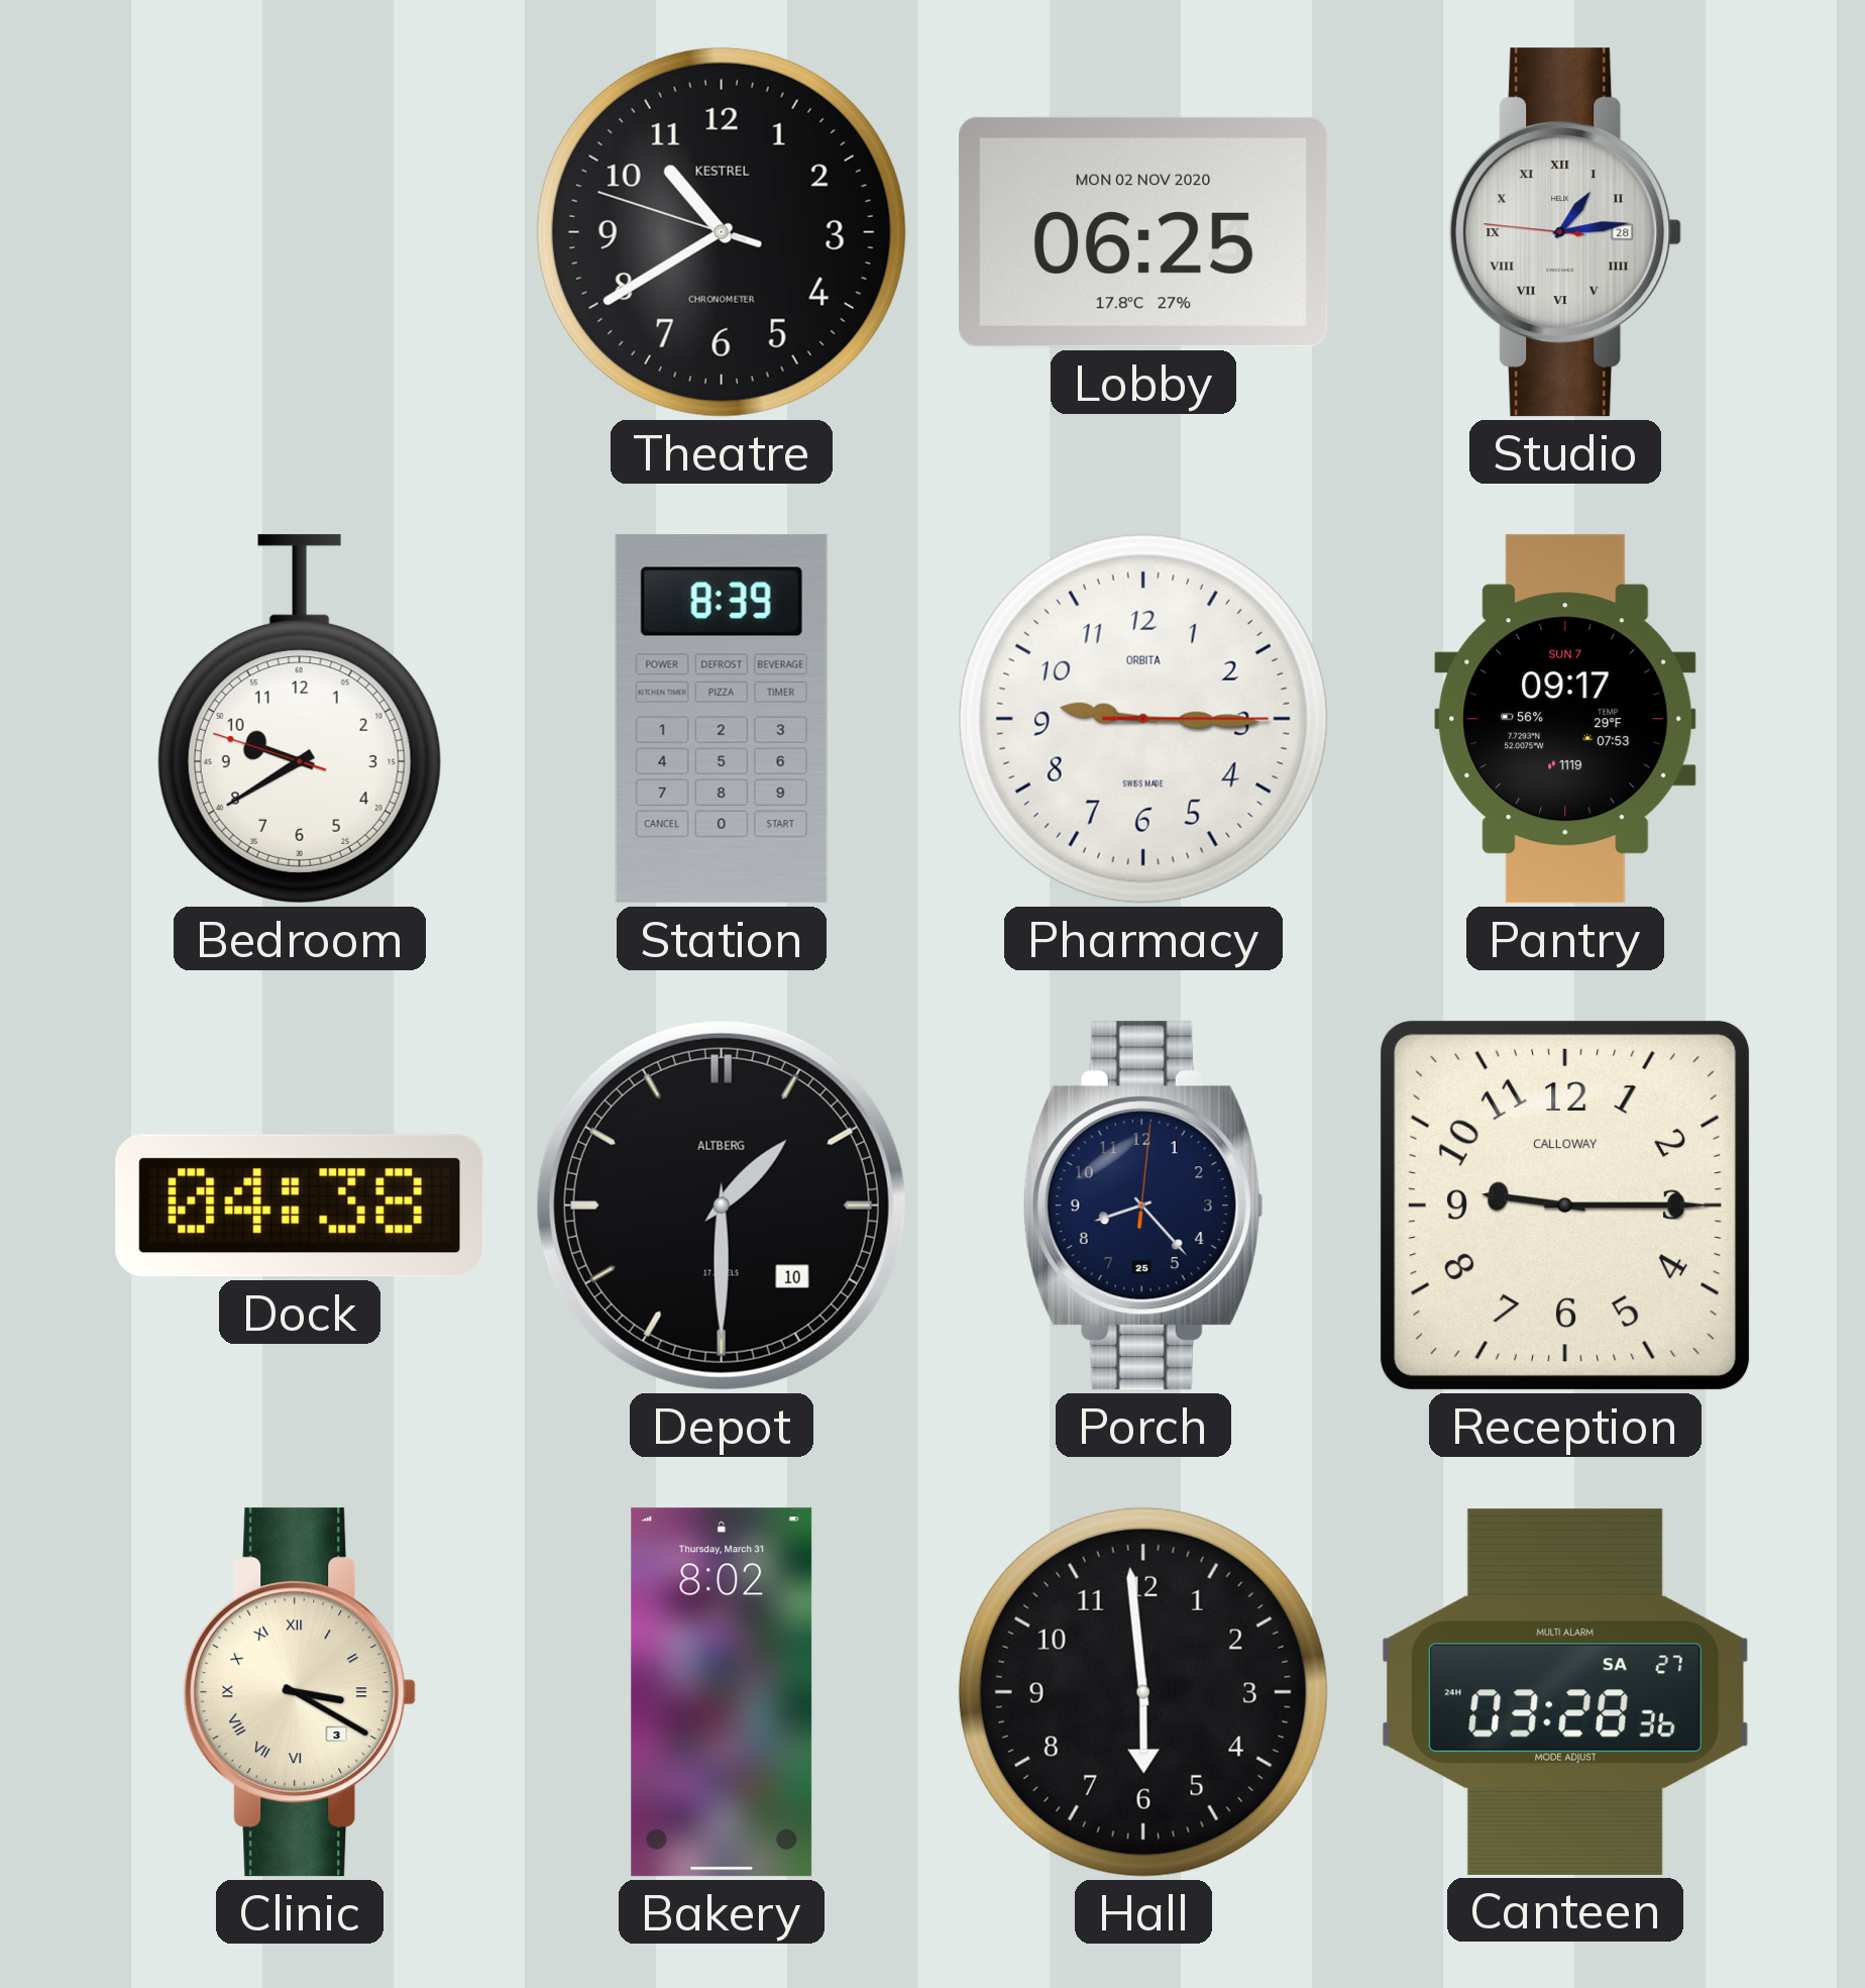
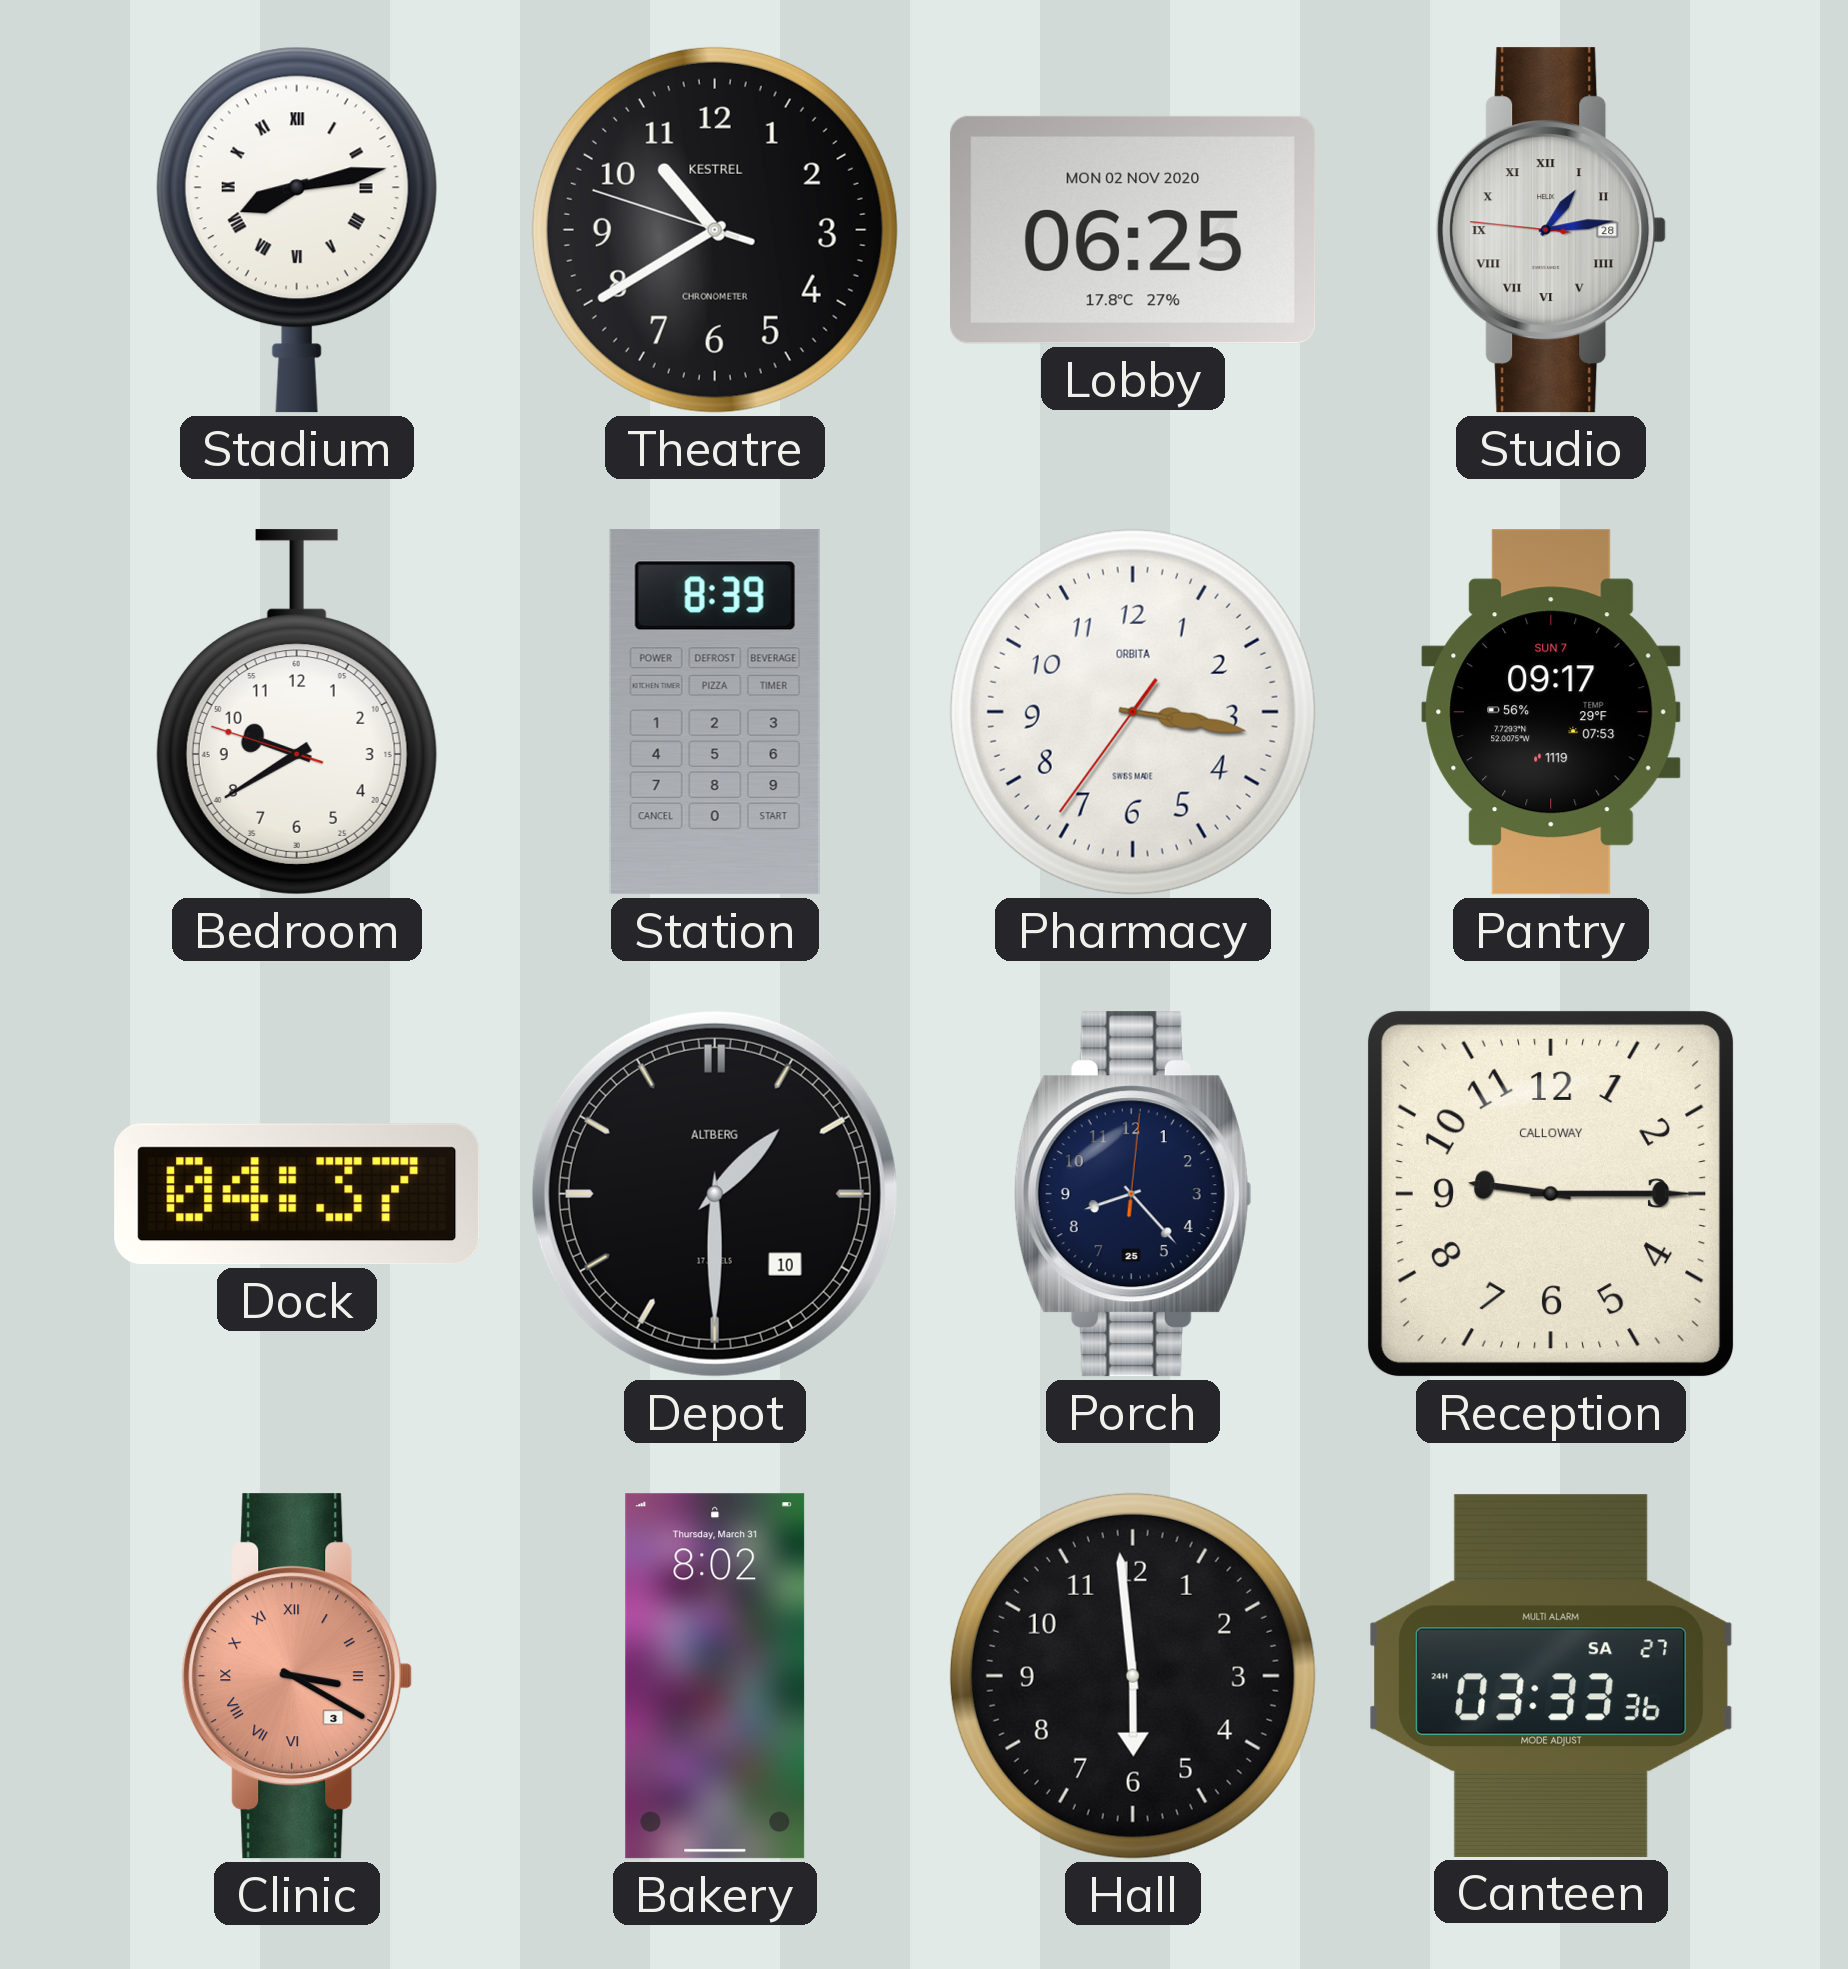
Stadium: none -> 8:13
Pharmacy: 9:15 -> 3:16
Dock: 04:38 -> 04:37
Clinic dial: cream -> salmon
Canteen: 03:28 -> 03:33
